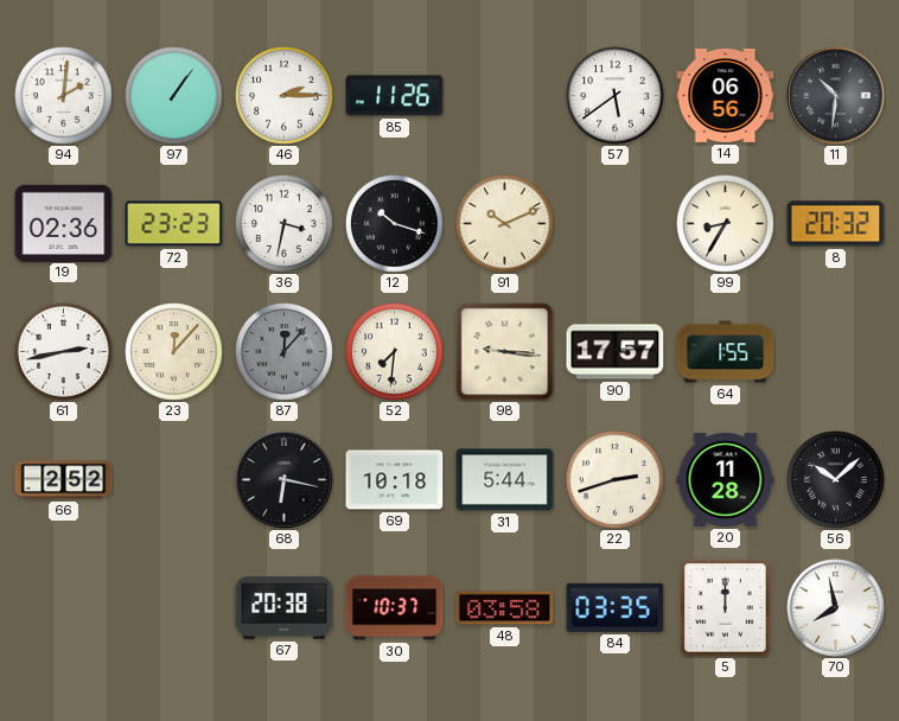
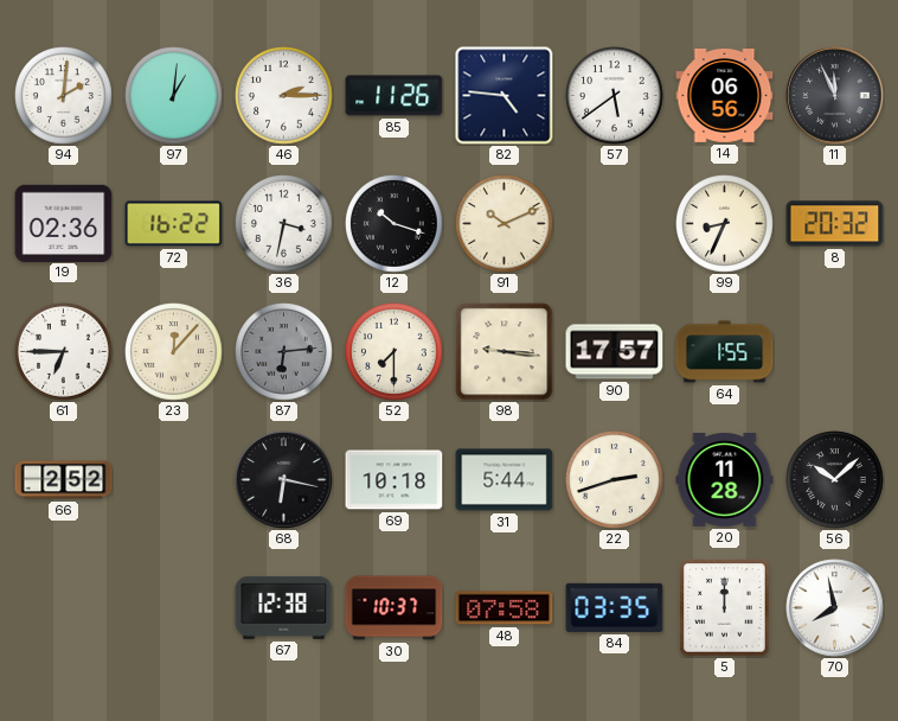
97: 1:06 -> 1:01
82: none -> 4:46
11: 10:31 -> 11:56
72: 23:23 -> 16:22
99: 8:35 -> 8:34
61: 2:43 -> 6:45
87: 12:07 -> 6:14
52: 7:31 -> 7:30
67: 20:38 -> 12:38
48: 03:58 -> 07:58
